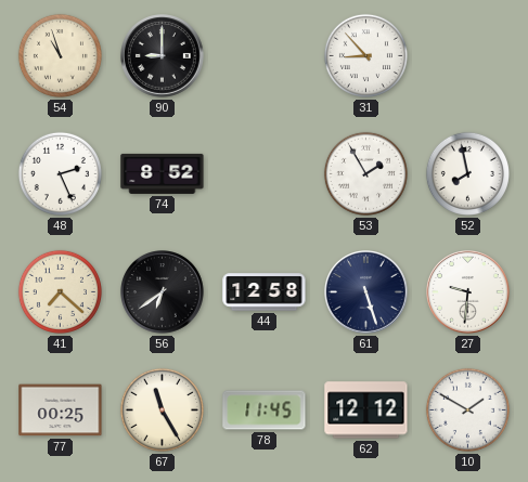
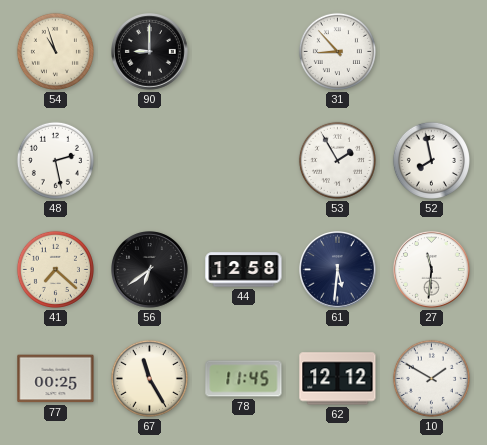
48: 2:26 -> 2:28
74: 8:52 -> none
61: 5:27 -> 5:31
27: 9:31 -> 11:31
